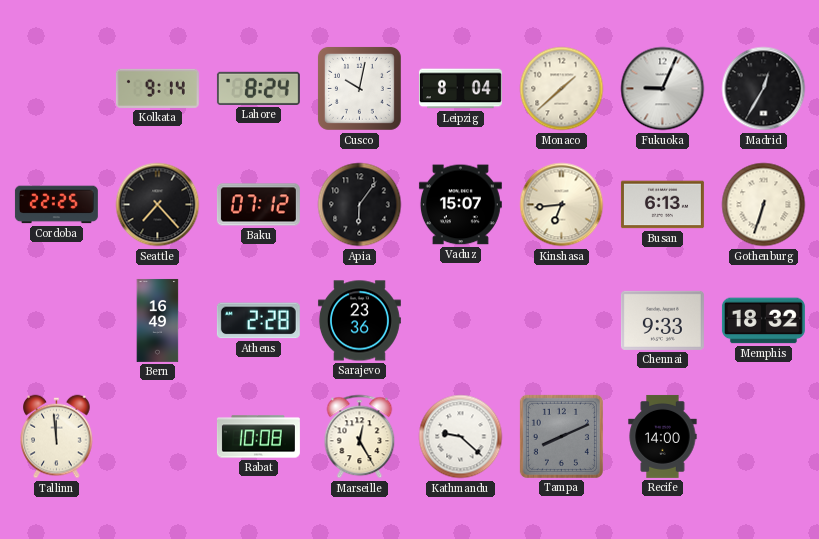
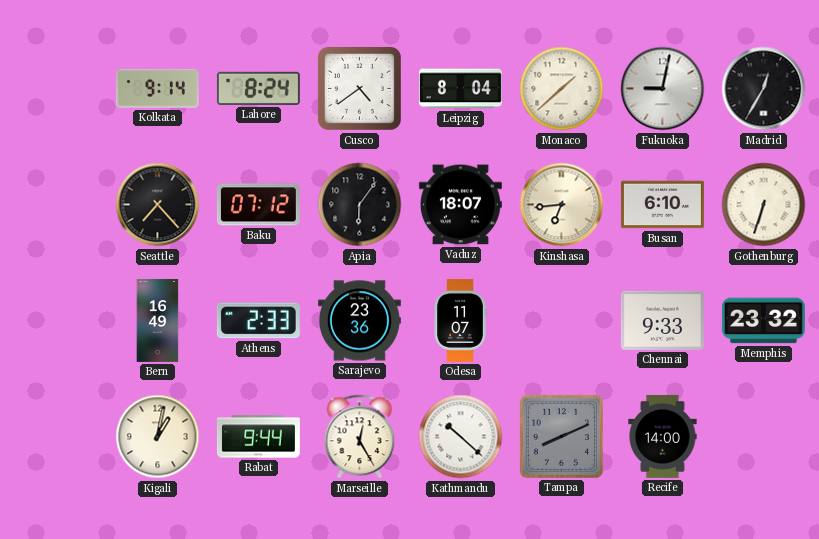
Cusco: 10:02 -> 4:39
Fukuoka: 9:04 -> 9:02
Cordoba: 22:25 -> none
Vaduz: 15:07 -> 18:07
Busan: 6:13 -> 6:10
Athens: 2:28 -> 2:33
Odesa: none -> 11:07
Memphis: 18:32 -> 23:32
Tallinn: 11:59 -> none
Kigali: none -> 1:02
Rabat: 10:08 -> 9:44
Kathmandu: 9:22 -> 10:22
